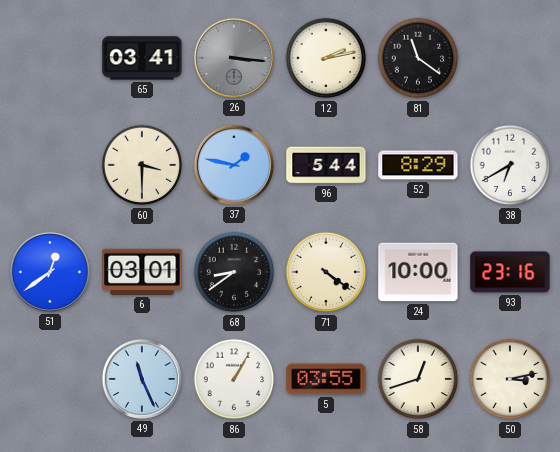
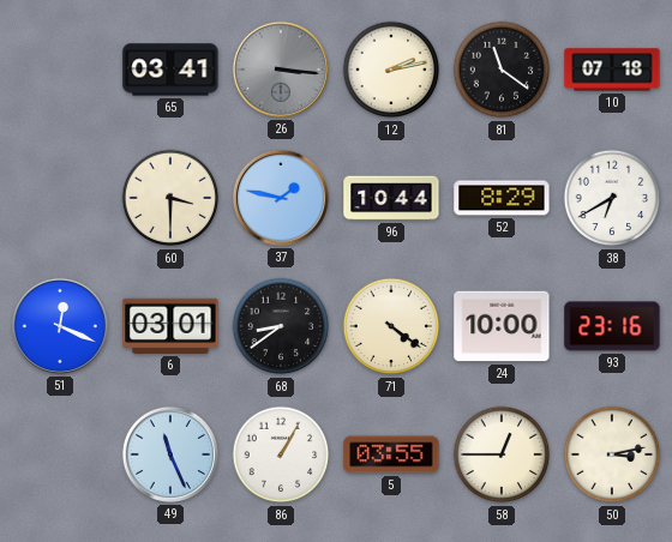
10: none -> 07:18
96: 5:44 -> 10:44
51: 12:39 -> 12:19
58: 12:42 -> 12:45
